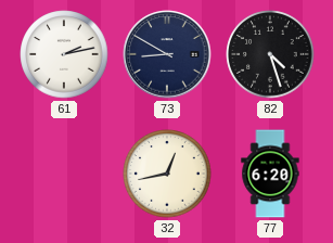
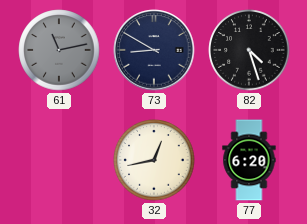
61: 2:13 -> 11:13
61 dial: white -> grey
